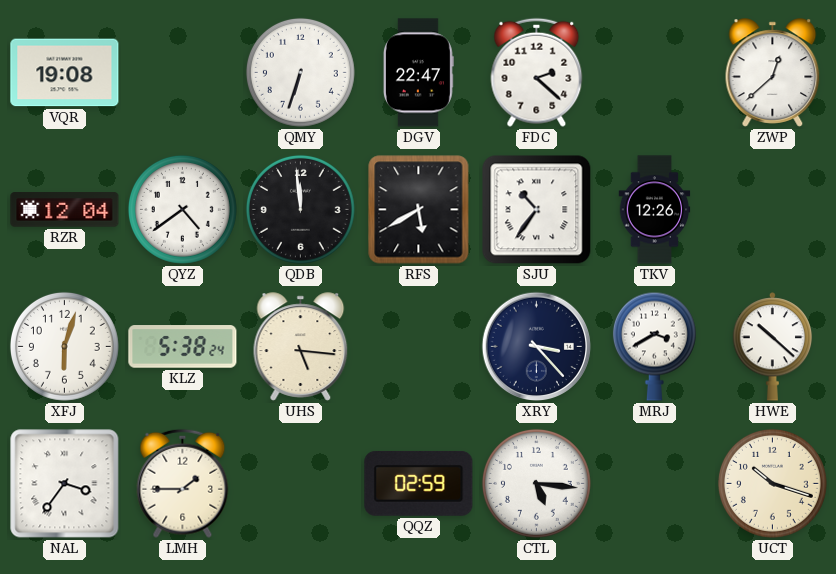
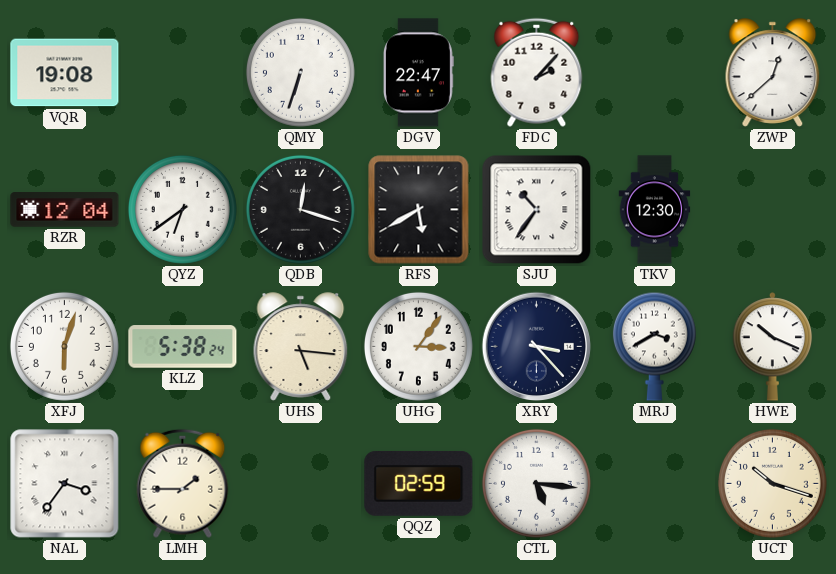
FDC: 2:22 -> 2:07
QYZ: 4:39 -> 6:39
QDB: 11:59 -> 12:18
TKV: 12:26 -> 12:30
UHG: none -> 3:06
HWE: 10:22 -> 10:19
